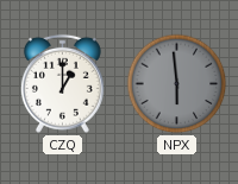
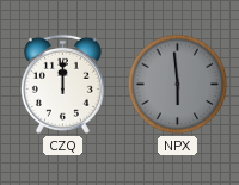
CZQ: 1:00 -> 12:00
